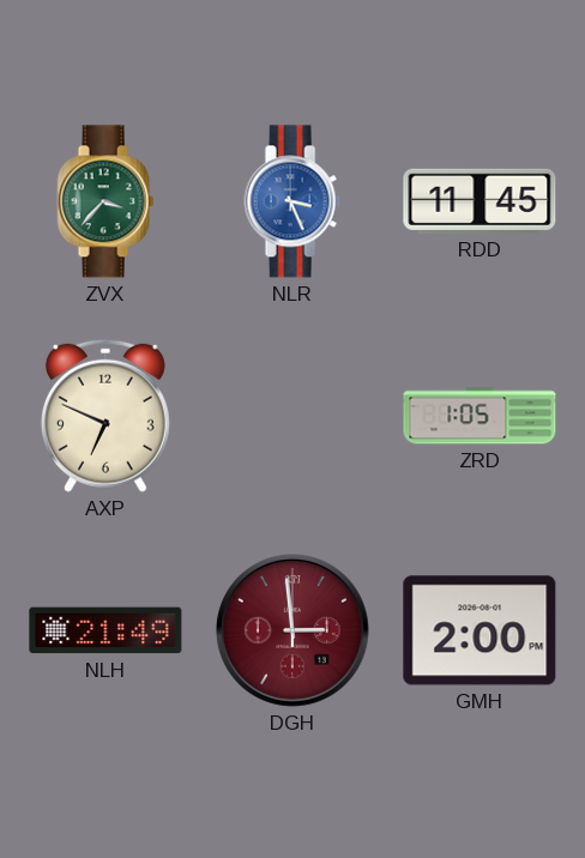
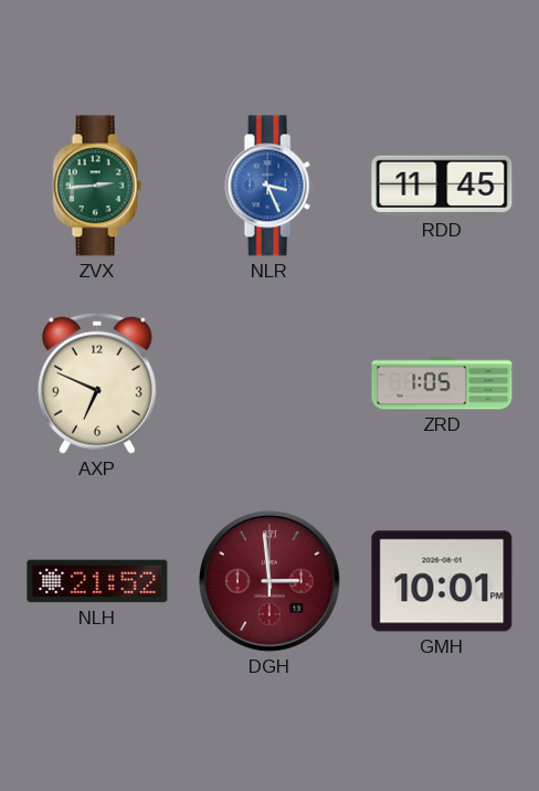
ZVX: 3:37 -> 2:44
NLH: 21:49 -> 21:52
GMH: 2:00 -> 10:01
